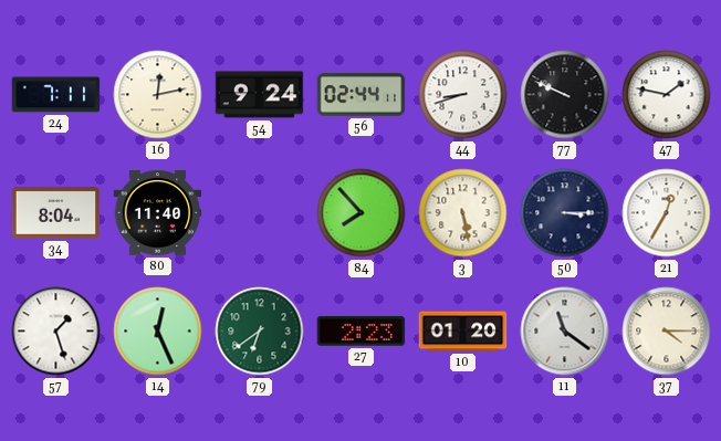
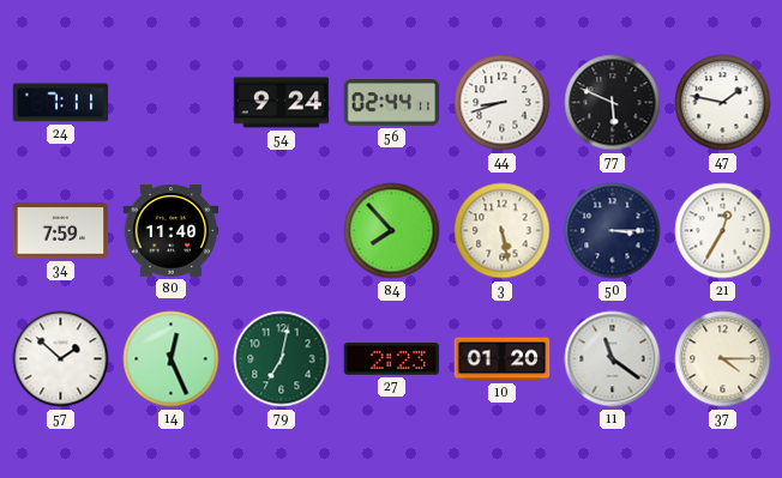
16: 12:13 -> none
77: 9:49 -> 5:49
34: 8:04 -> 7:59
57: 1:27 -> 1:52
79: 6:39 -> 7:02
